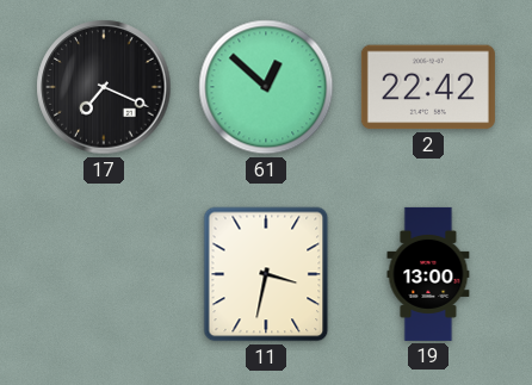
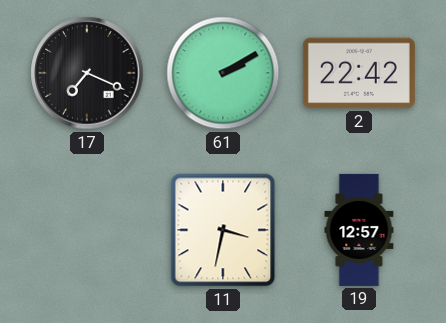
61: 12:52 -> 2:10
19: 13:00 -> 12:57
